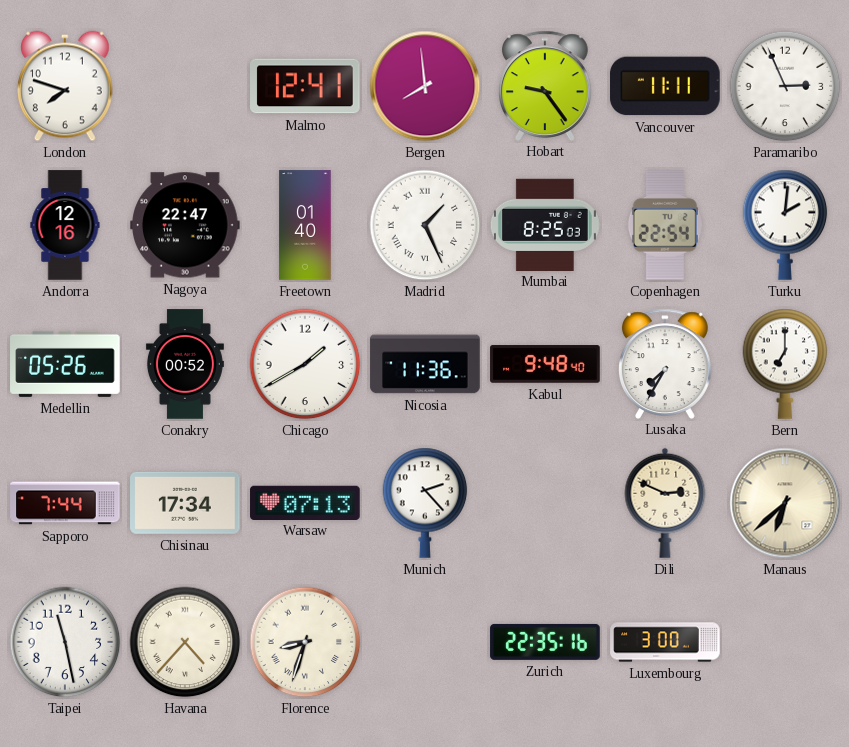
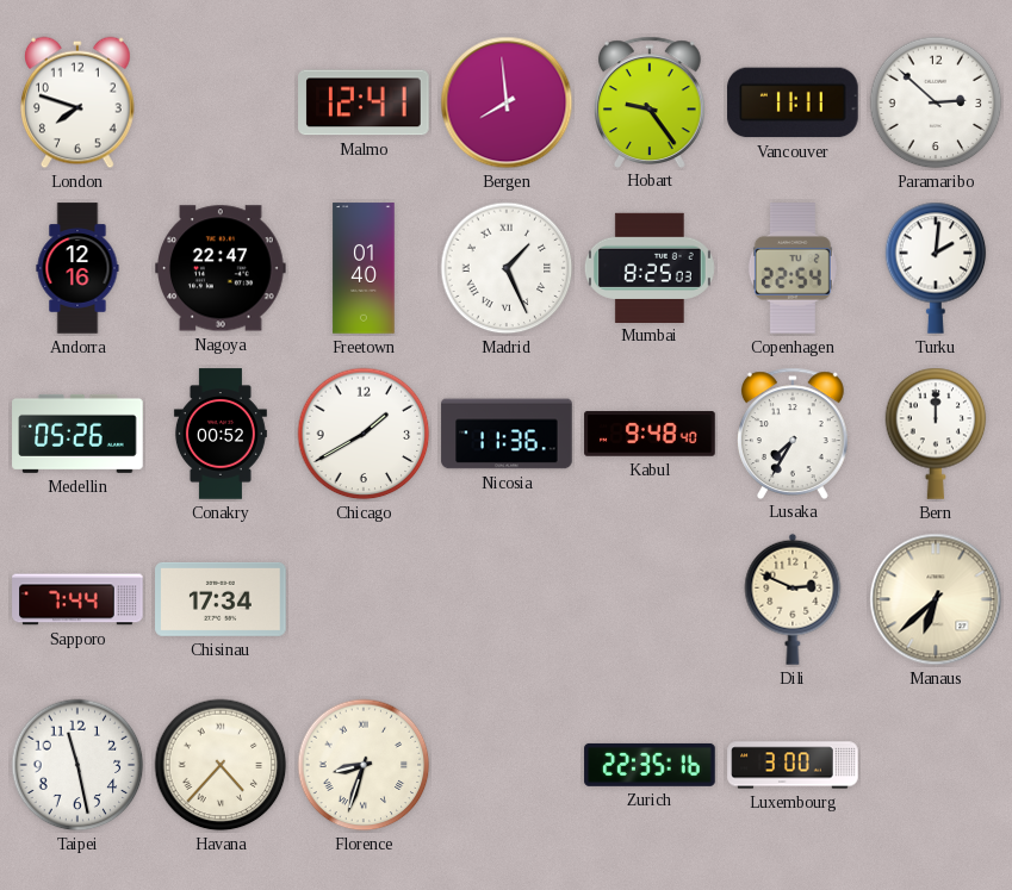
Paramaribo: 2:56 -> 2:52
Bern: 7:00 -> 12:00
Warsaw: 07:13 -> none
Munich: 2:23 -> none
